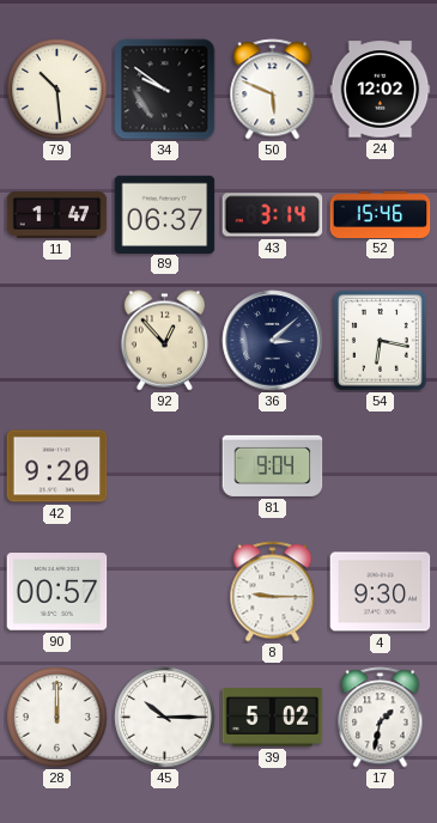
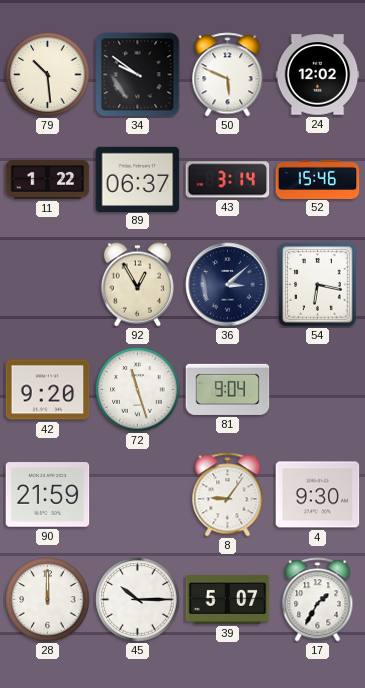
11: 1:47 -> 1:22
92: 12:53 -> 12:55
72: none -> 11:27
90: 00:57 -> 21:59
8: 9:15 -> 9:06
39: 5:02 -> 5:07
17: 1:32 -> 1:35
